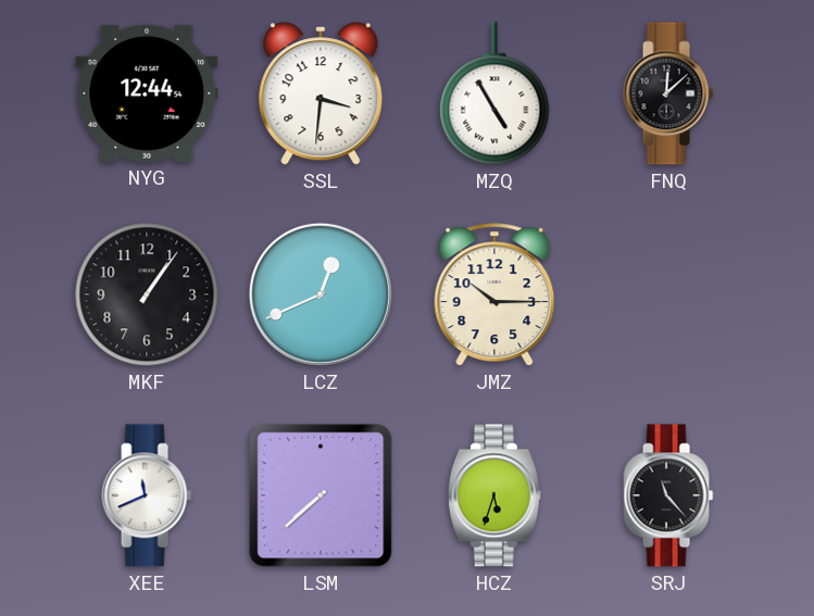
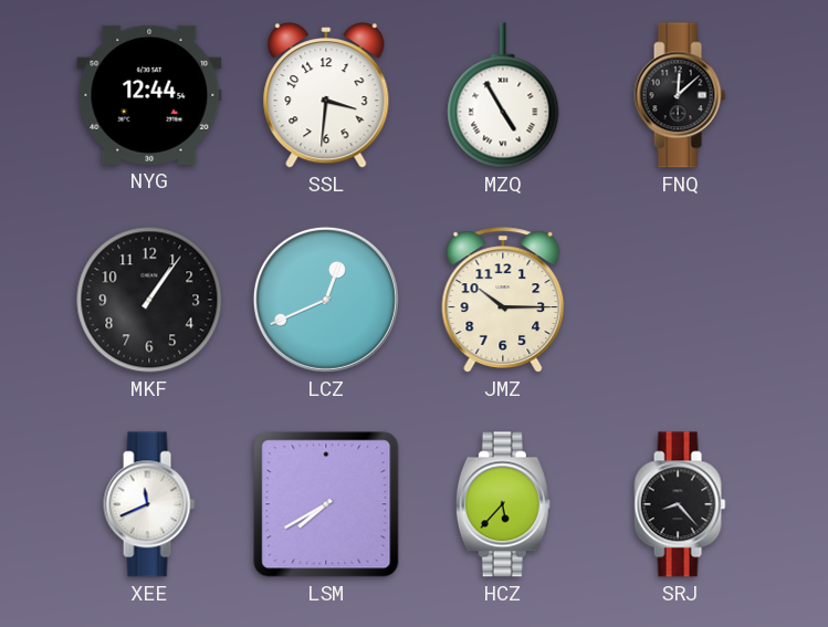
LSM: 7:38 -> 7:40
HCZ: 5:33 -> 5:37
SRJ: 11:23 -> 8:23
